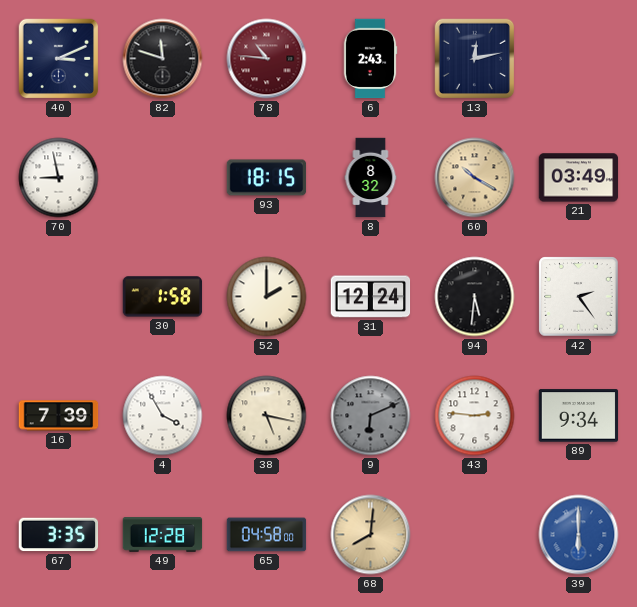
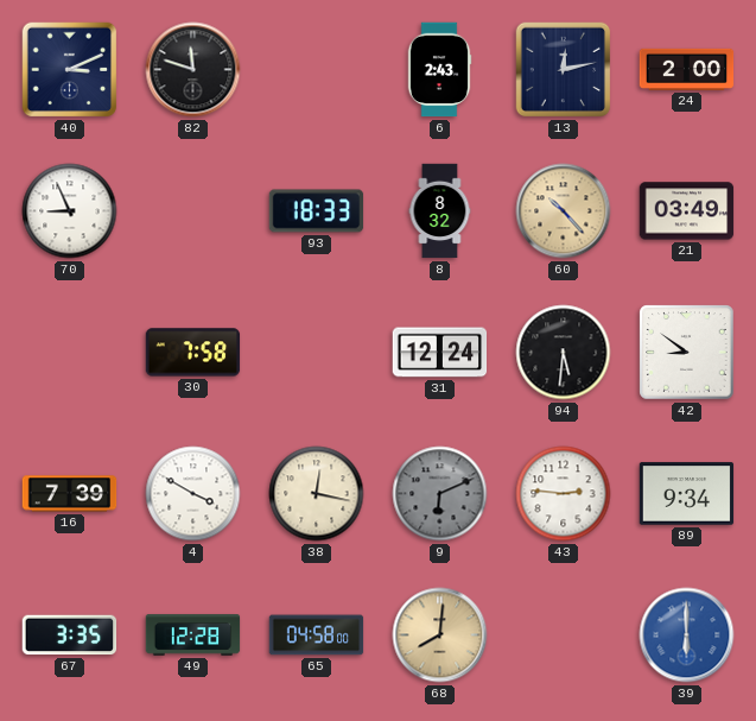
78: 10:46 -> none
24: none -> 2:00
70: 8:58 -> 8:56
93: 18:15 -> 18:33
60: 10:20 -> 10:23
30: 1:58 -> 7:58
52: 2:00 -> none
42: 2:24 -> 8:51
4: 3:55 -> 3:50
38: 5:17 -> 12:17
